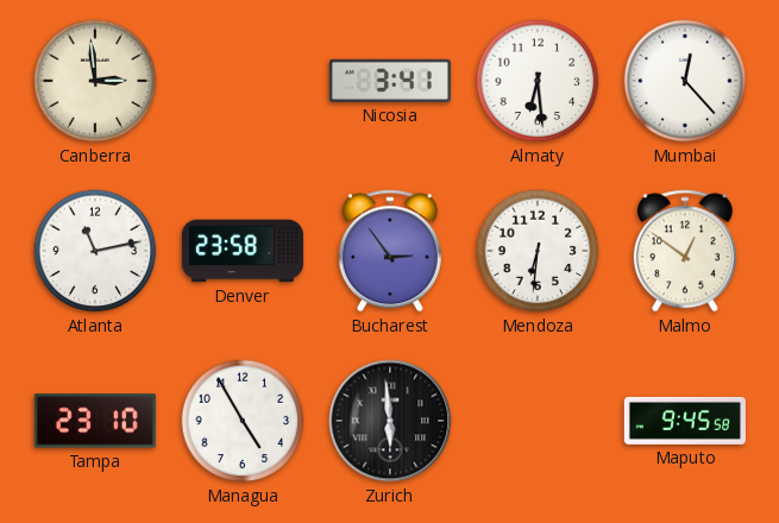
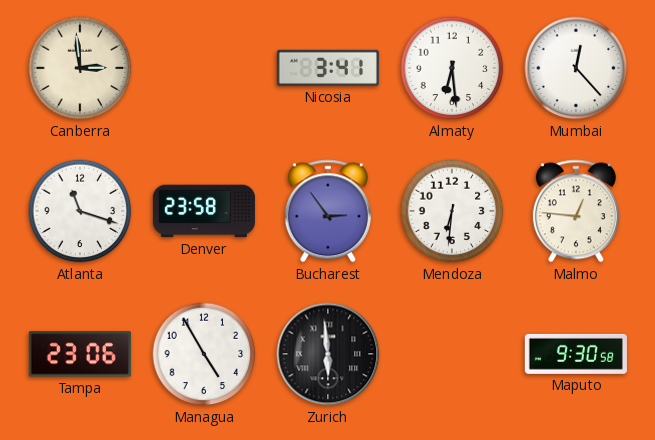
Atlanta: 11:13 -> 11:18
Malmo: 12:51 -> 12:46
Tampa: 23:10 -> 23:06
Maputo: 9:45 -> 9:30
